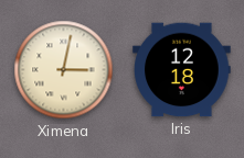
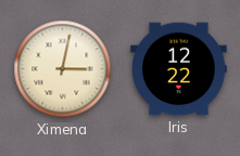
Iris: 12:18 -> 12:22
